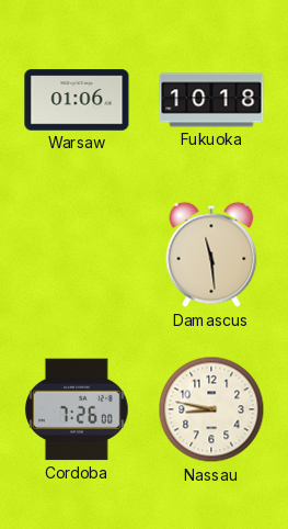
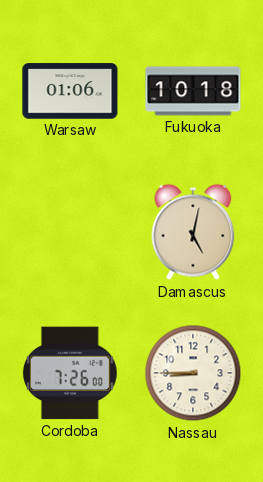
Damascus: 11:29 -> 5:02
Nassau: 8:47 -> 8:45
